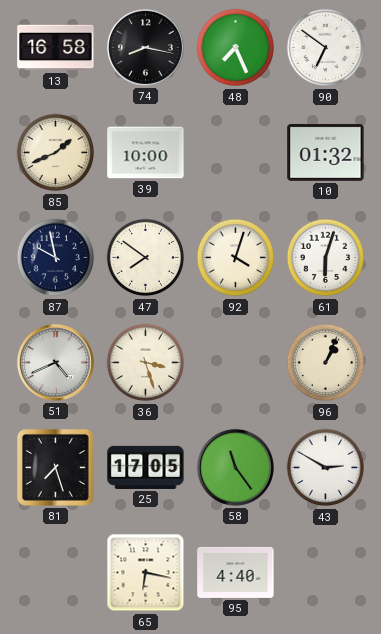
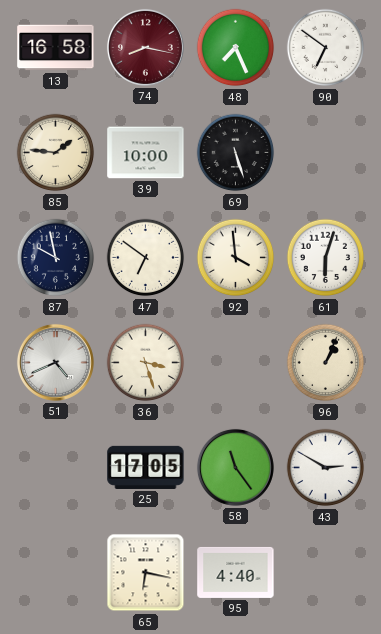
74 dial: black -> burgundy
85: 1:41 -> 1:46
69: none -> 5:27
10: 01:32 -> none
47: 7:51 -> 6:51
92: 4:03 -> 3:59
81: 7:27 -> none
